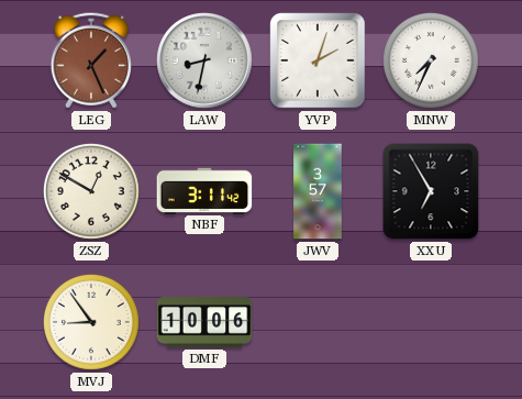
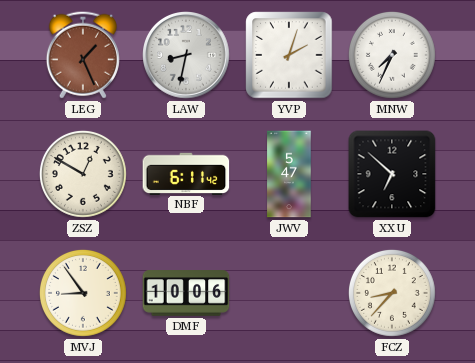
NBF: 3:11 -> 6:11
JWV: 3:57 -> 5:47
XXU: 6:55 -> 6:52
FCZ: none -> 8:37
